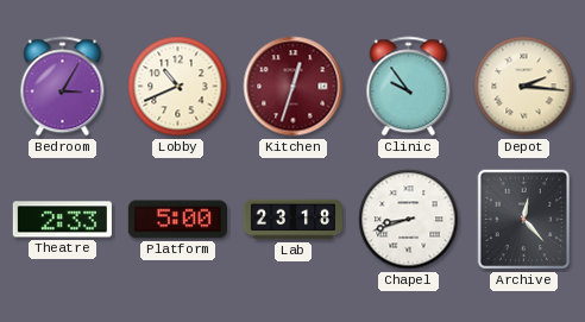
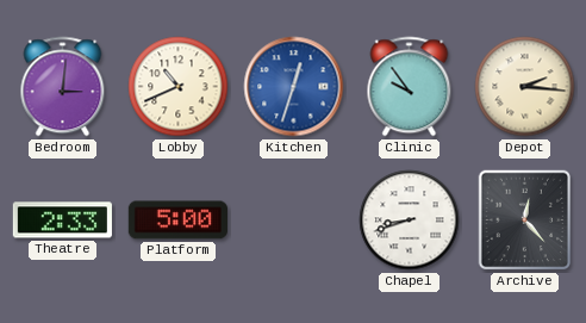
Bedroom: 3:05 -> 3:01
Kitchen dial: burgundy -> blue
Lab: 23:18 -> none
